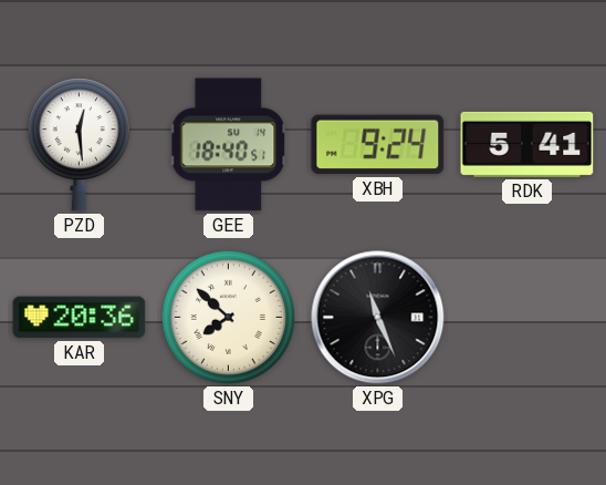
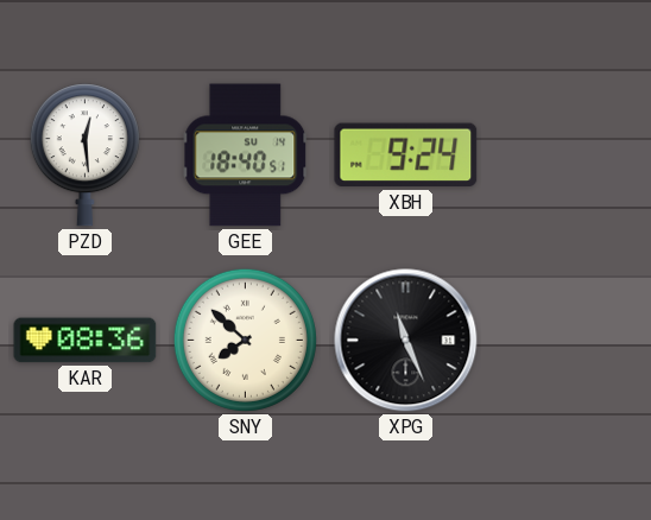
RDK: 5:41 -> none
KAR: 20:36 -> 08:36
